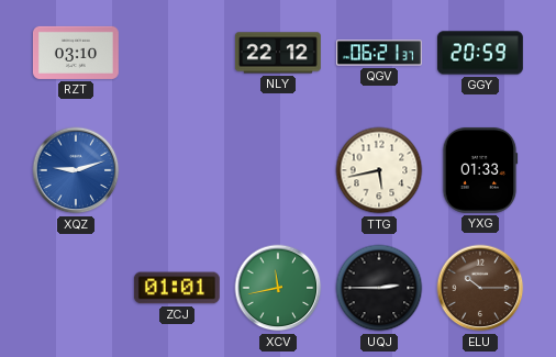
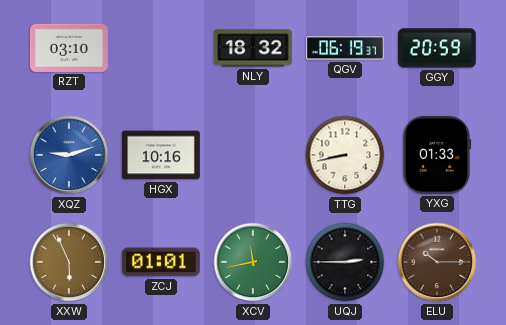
NLY: 22:12 -> 18:32
QGV: 06:21 -> 06:19
HGX: none -> 10:16
TTG: 5:43 -> 8:43
XXW: none -> 5:56
